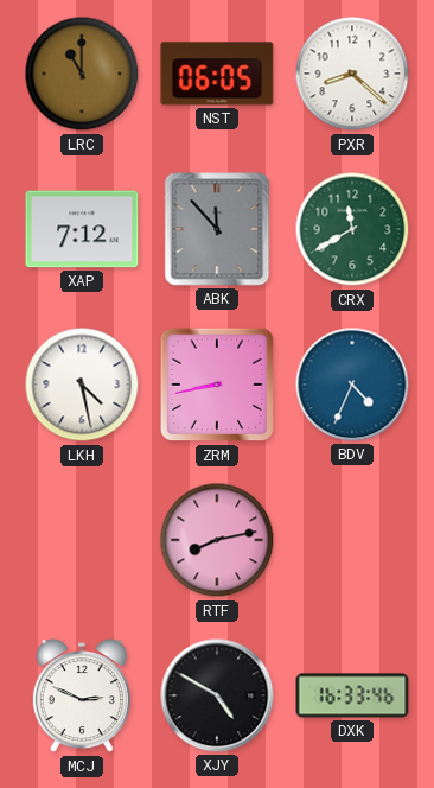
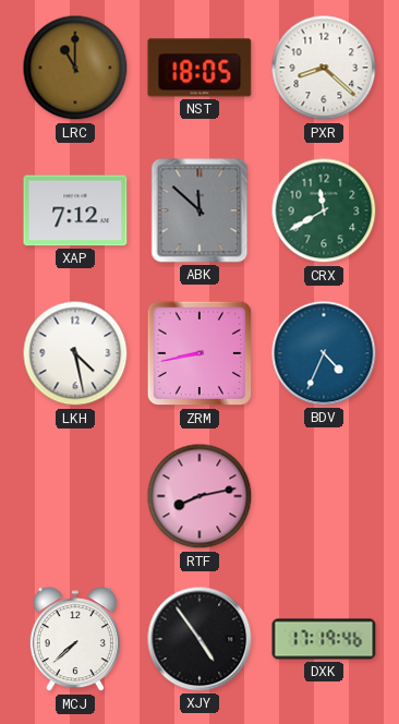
NST: 06:05 -> 18:05
ABK: 11:53 -> 11:52
MCJ: 2:49 -> 7:38
XJY: 4:50 -> 4:54
DXK: 16:33 -> 17:19
